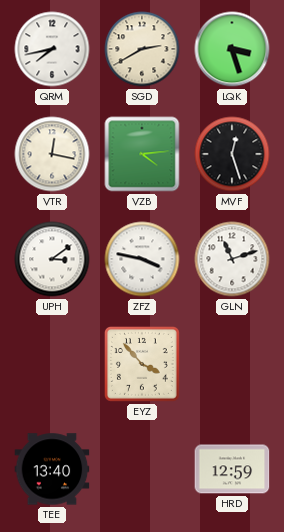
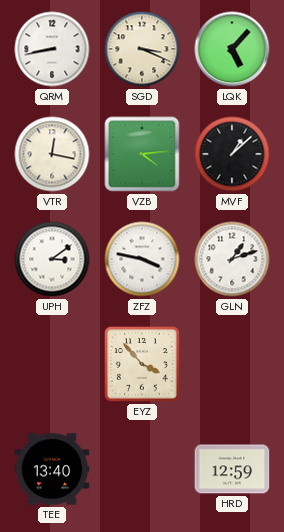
QRM: 7:43 -> 8:43
SGD: 2:40 -> 3:19
LQK: 3:27 -> 5:07
MVF: 12:27 -> 1:08
GLN: 11:12 -> 1:12
